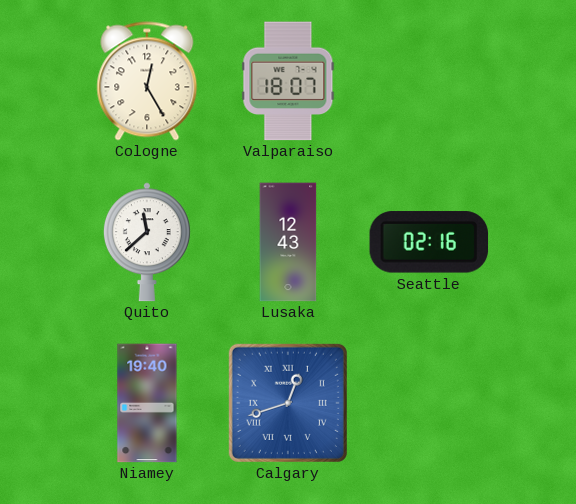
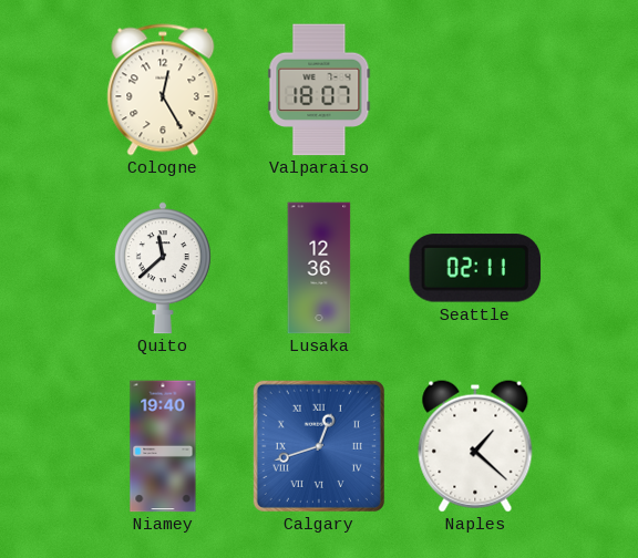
Lusaka: 12:43 -> 12:36
Seattle: 02:16 -> 02:11
Naples: none -> 1:22
